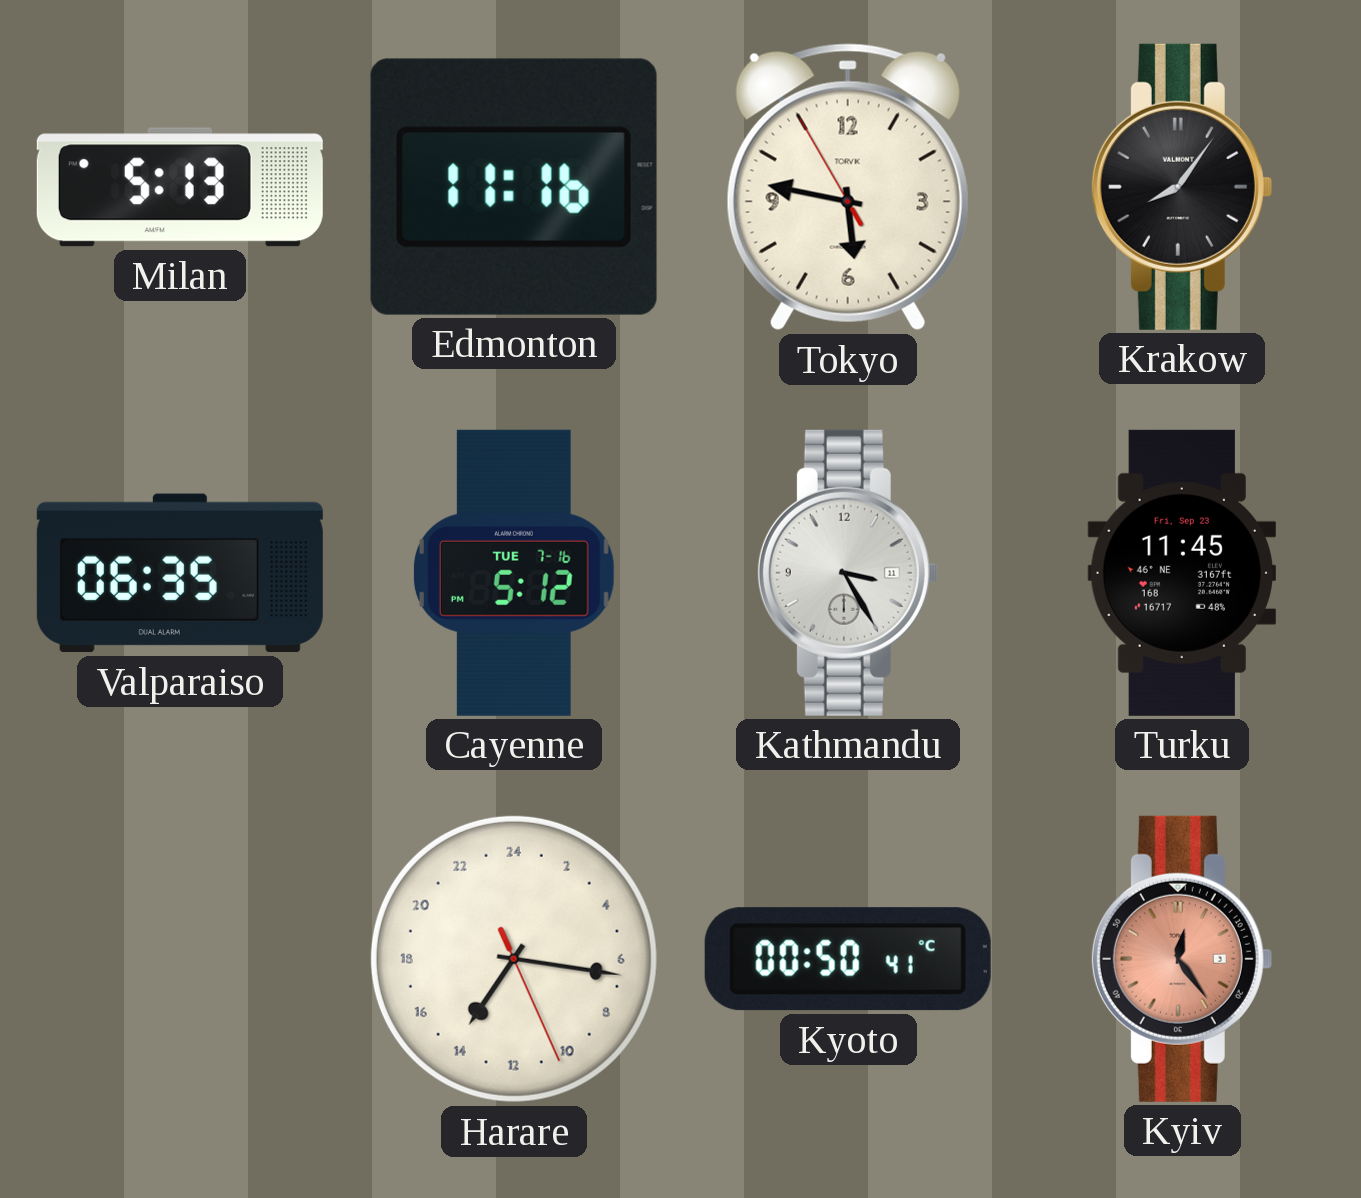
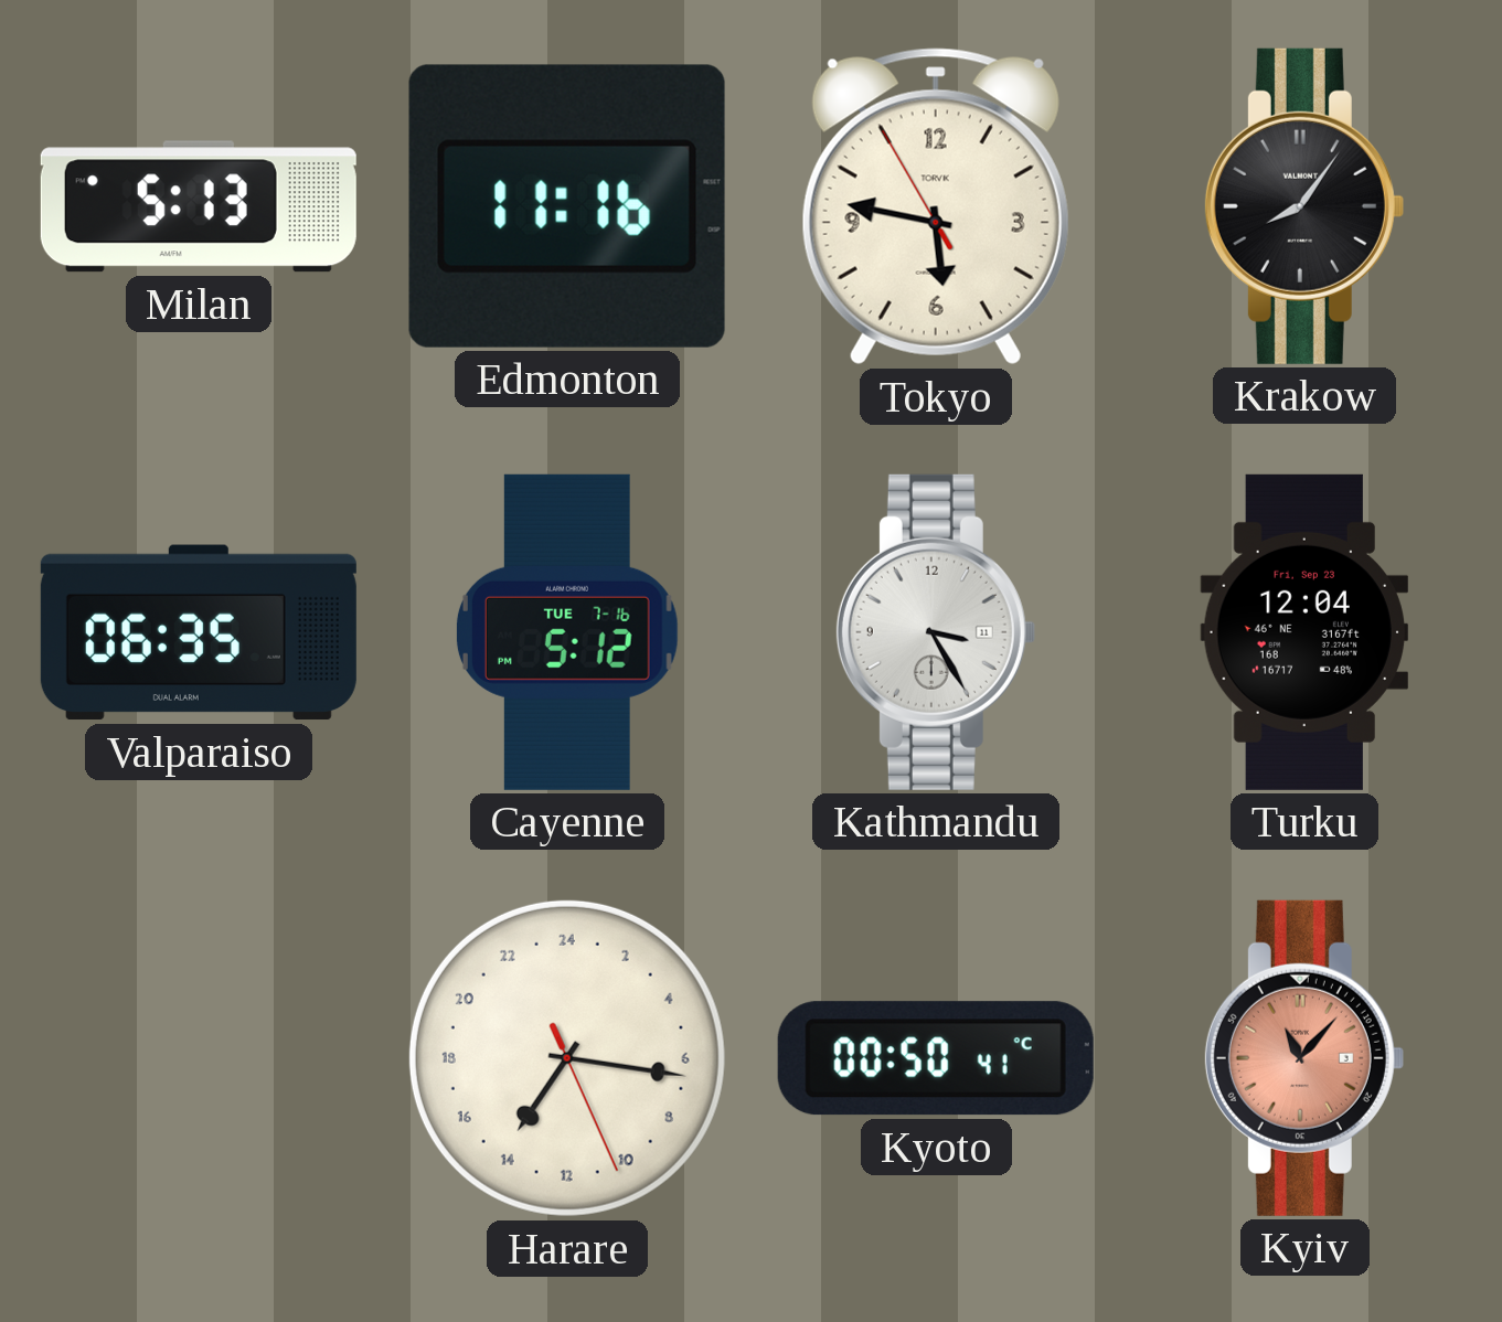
Turku: 11:45 -> 12:04
Kyiv: 12:24 -> 11:07
